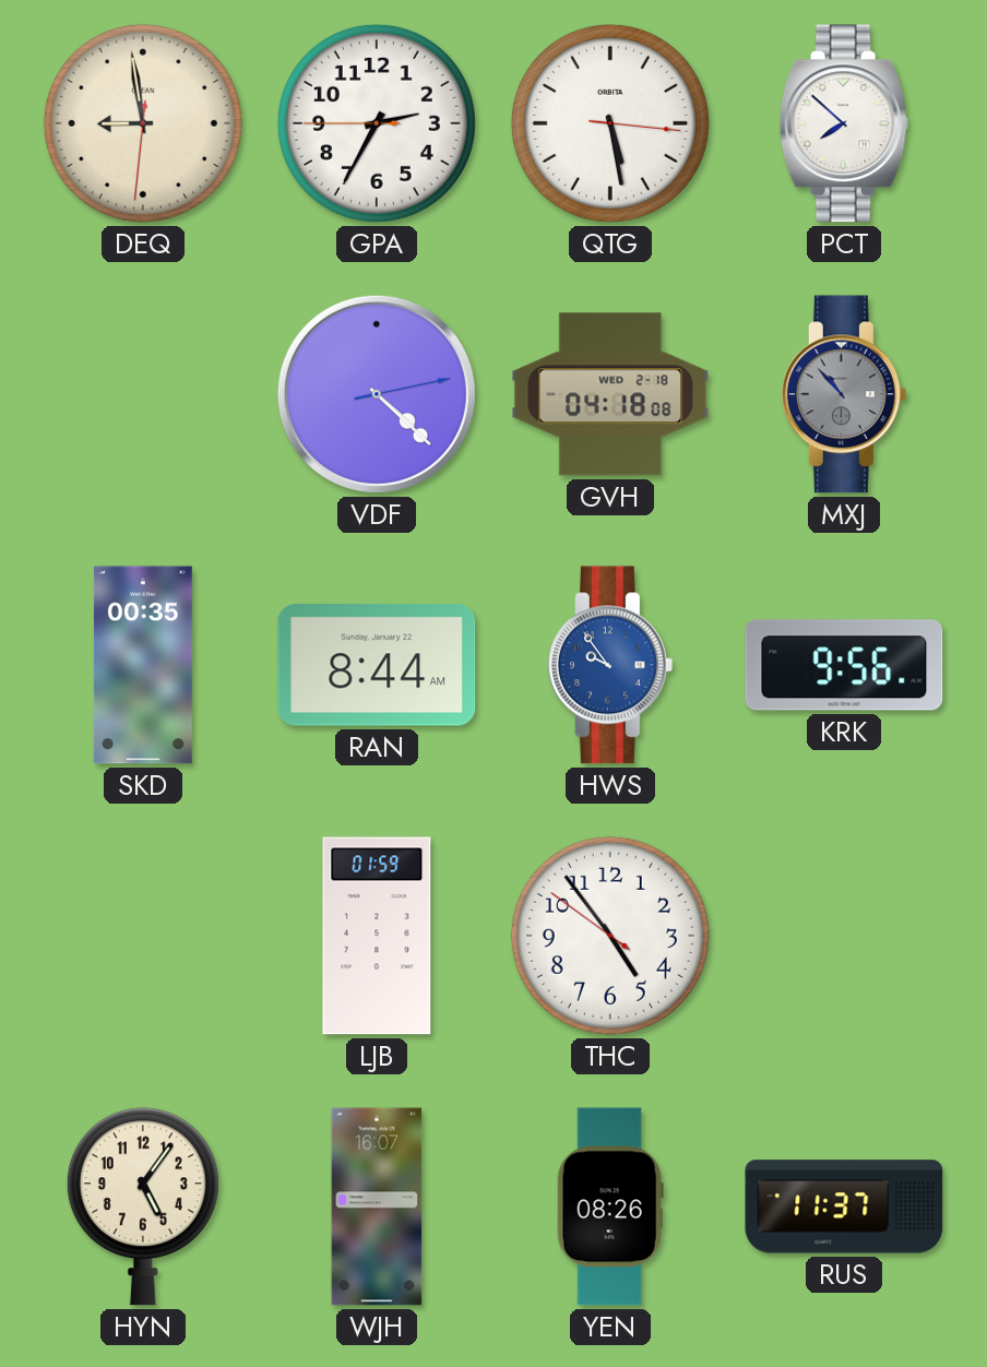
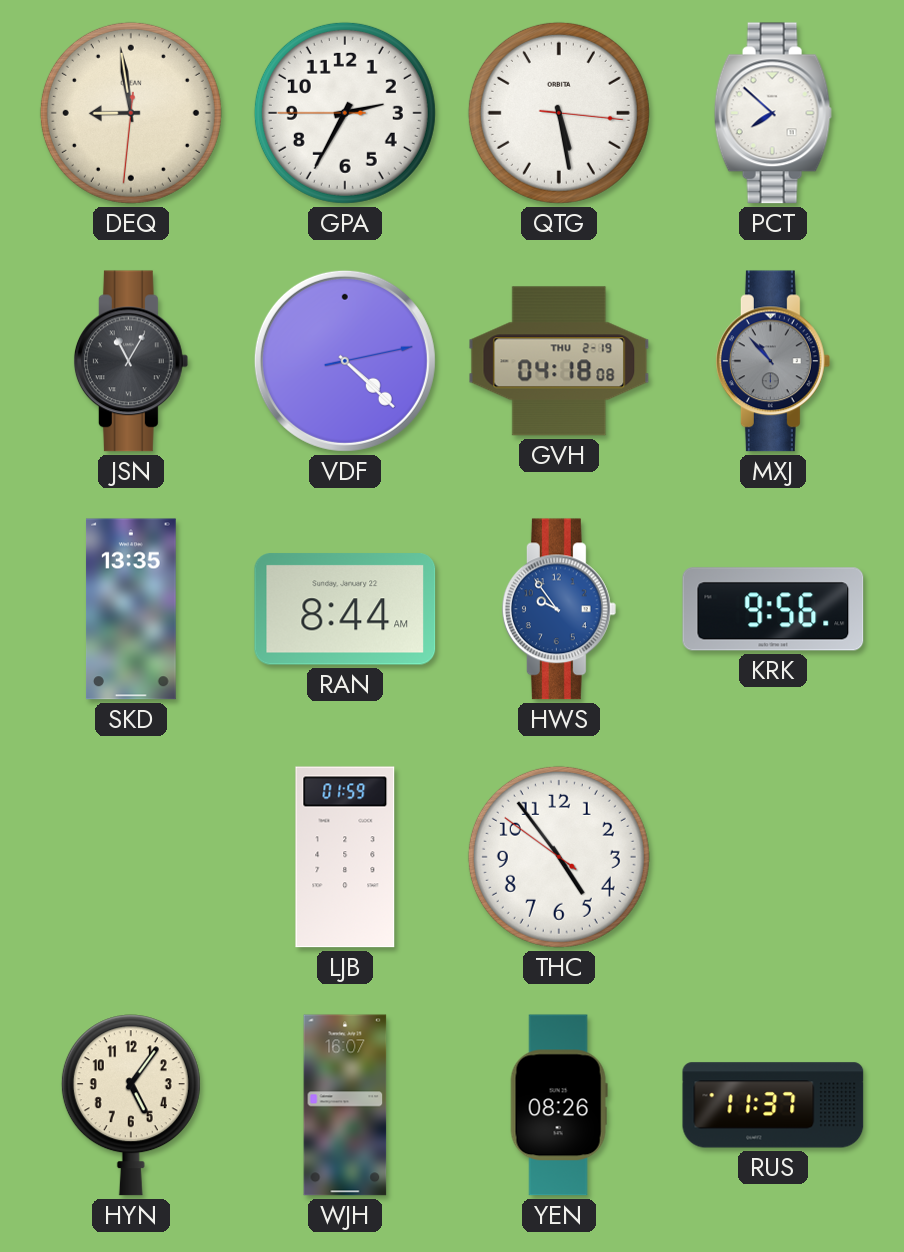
JSN: none -> 11:05
GVH date: WED 2-18 -> THU 2-19
SKD: 00:35 -> 13:35
